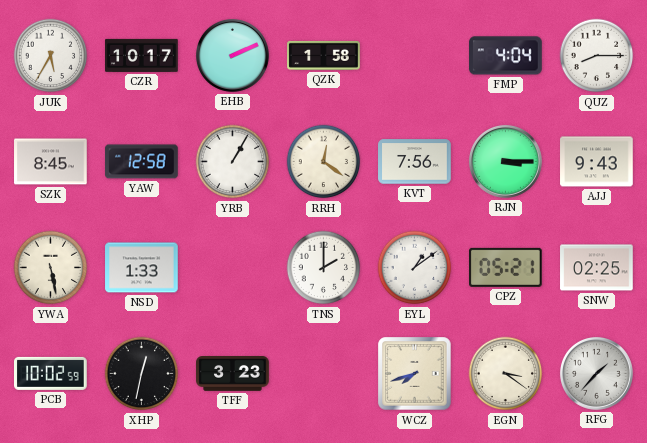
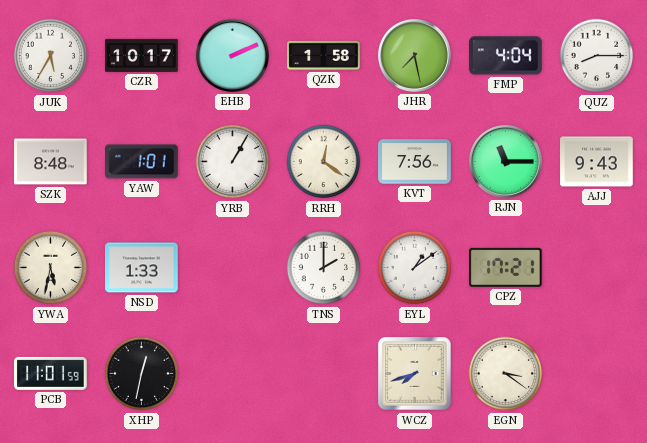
JHR: none -> 7:28
SZK: 8:45 -> 8:48
YAW: 12:58 -> 1:01
RJN: 3:15 -> 11:15
YWA: 5:28 -> 5:32
CPZ: 05:21 -> 17:21
SNW: 02:25 -> none
PCB: 10:02 -> 11:01
TFF: 3:23 -> none
RFG: 1:37 -> none
